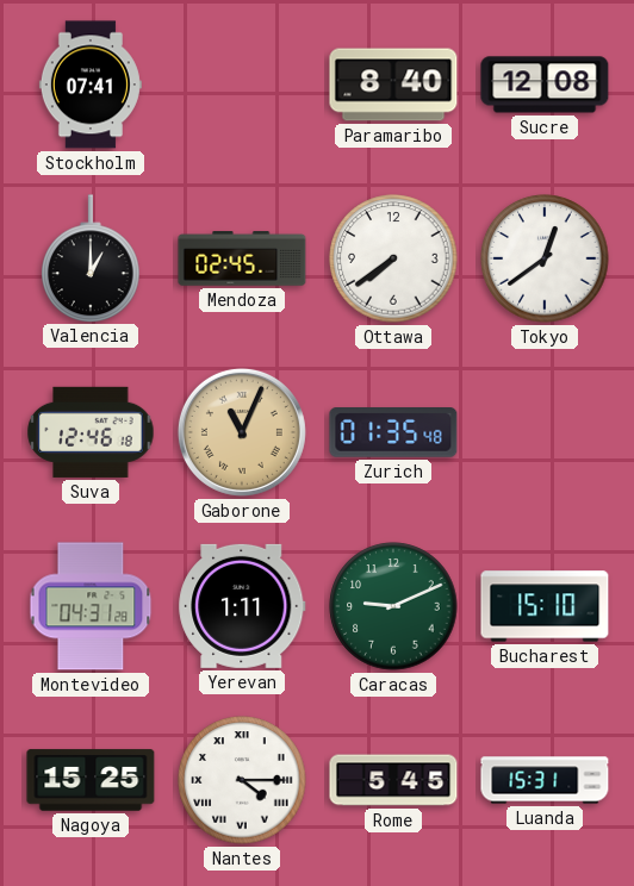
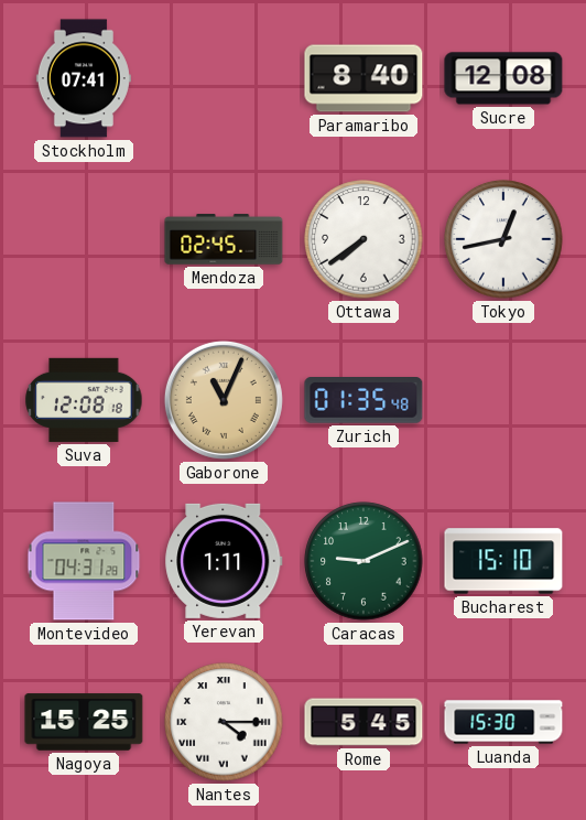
Valencia: 1:00 -> none
Tokyo: 12:39 -> 12:43
Suva: 12:46 -> 12:08
Luanda: 15:31 -> 15:30
